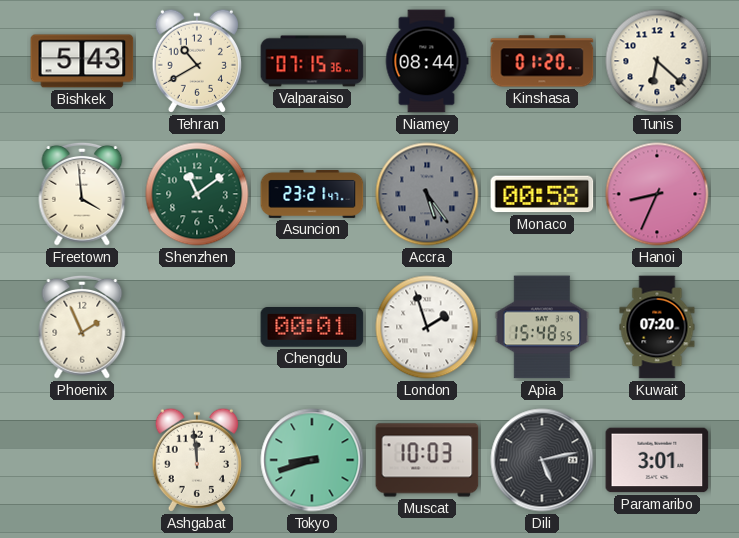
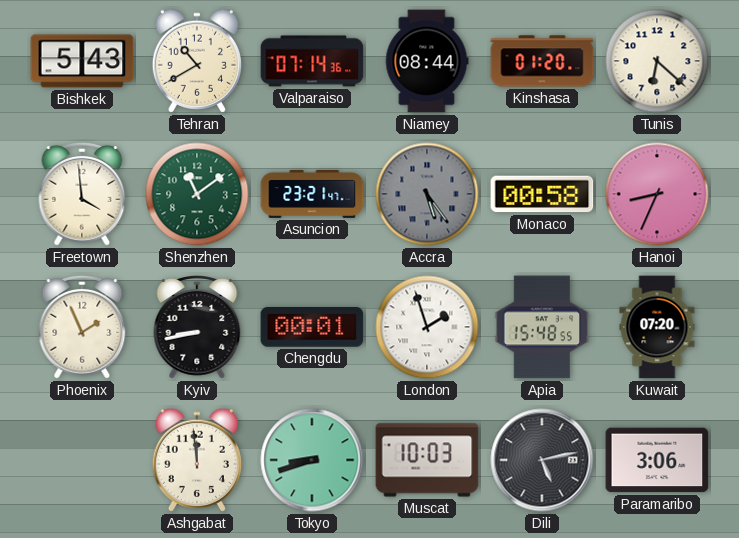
Valparaiso: 07:15 -> 07:14
Kyiv: none -> 8:43
Paramaribo: 3:01 -> 3:06
